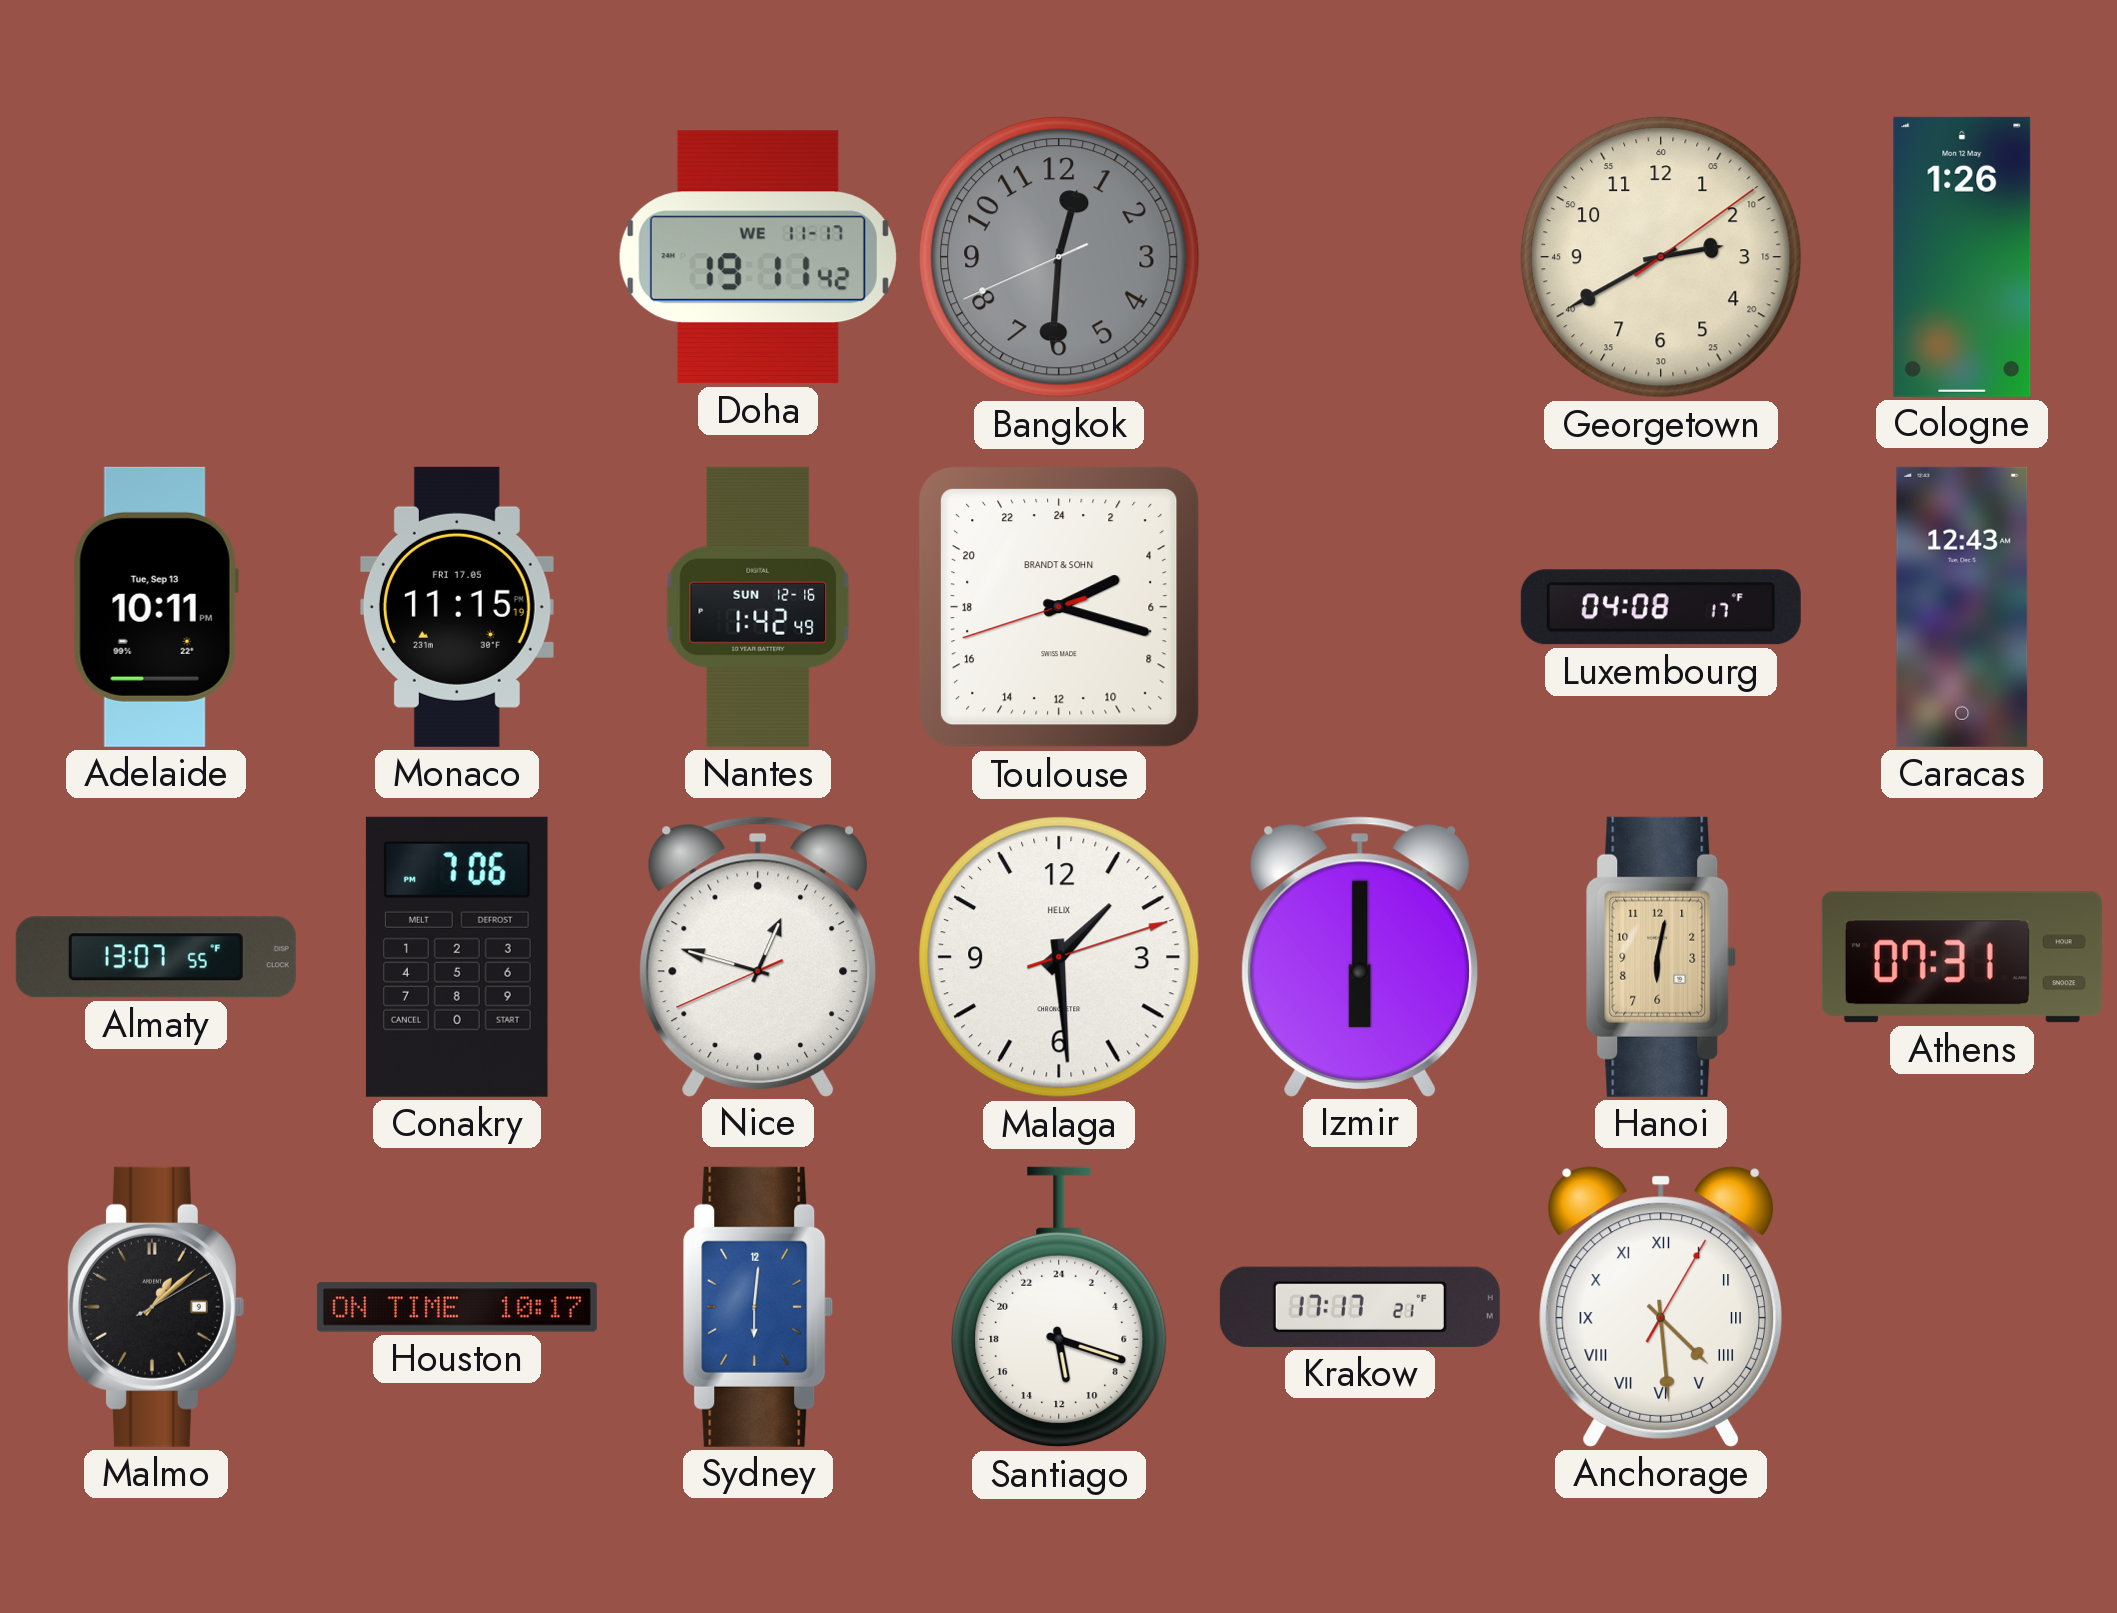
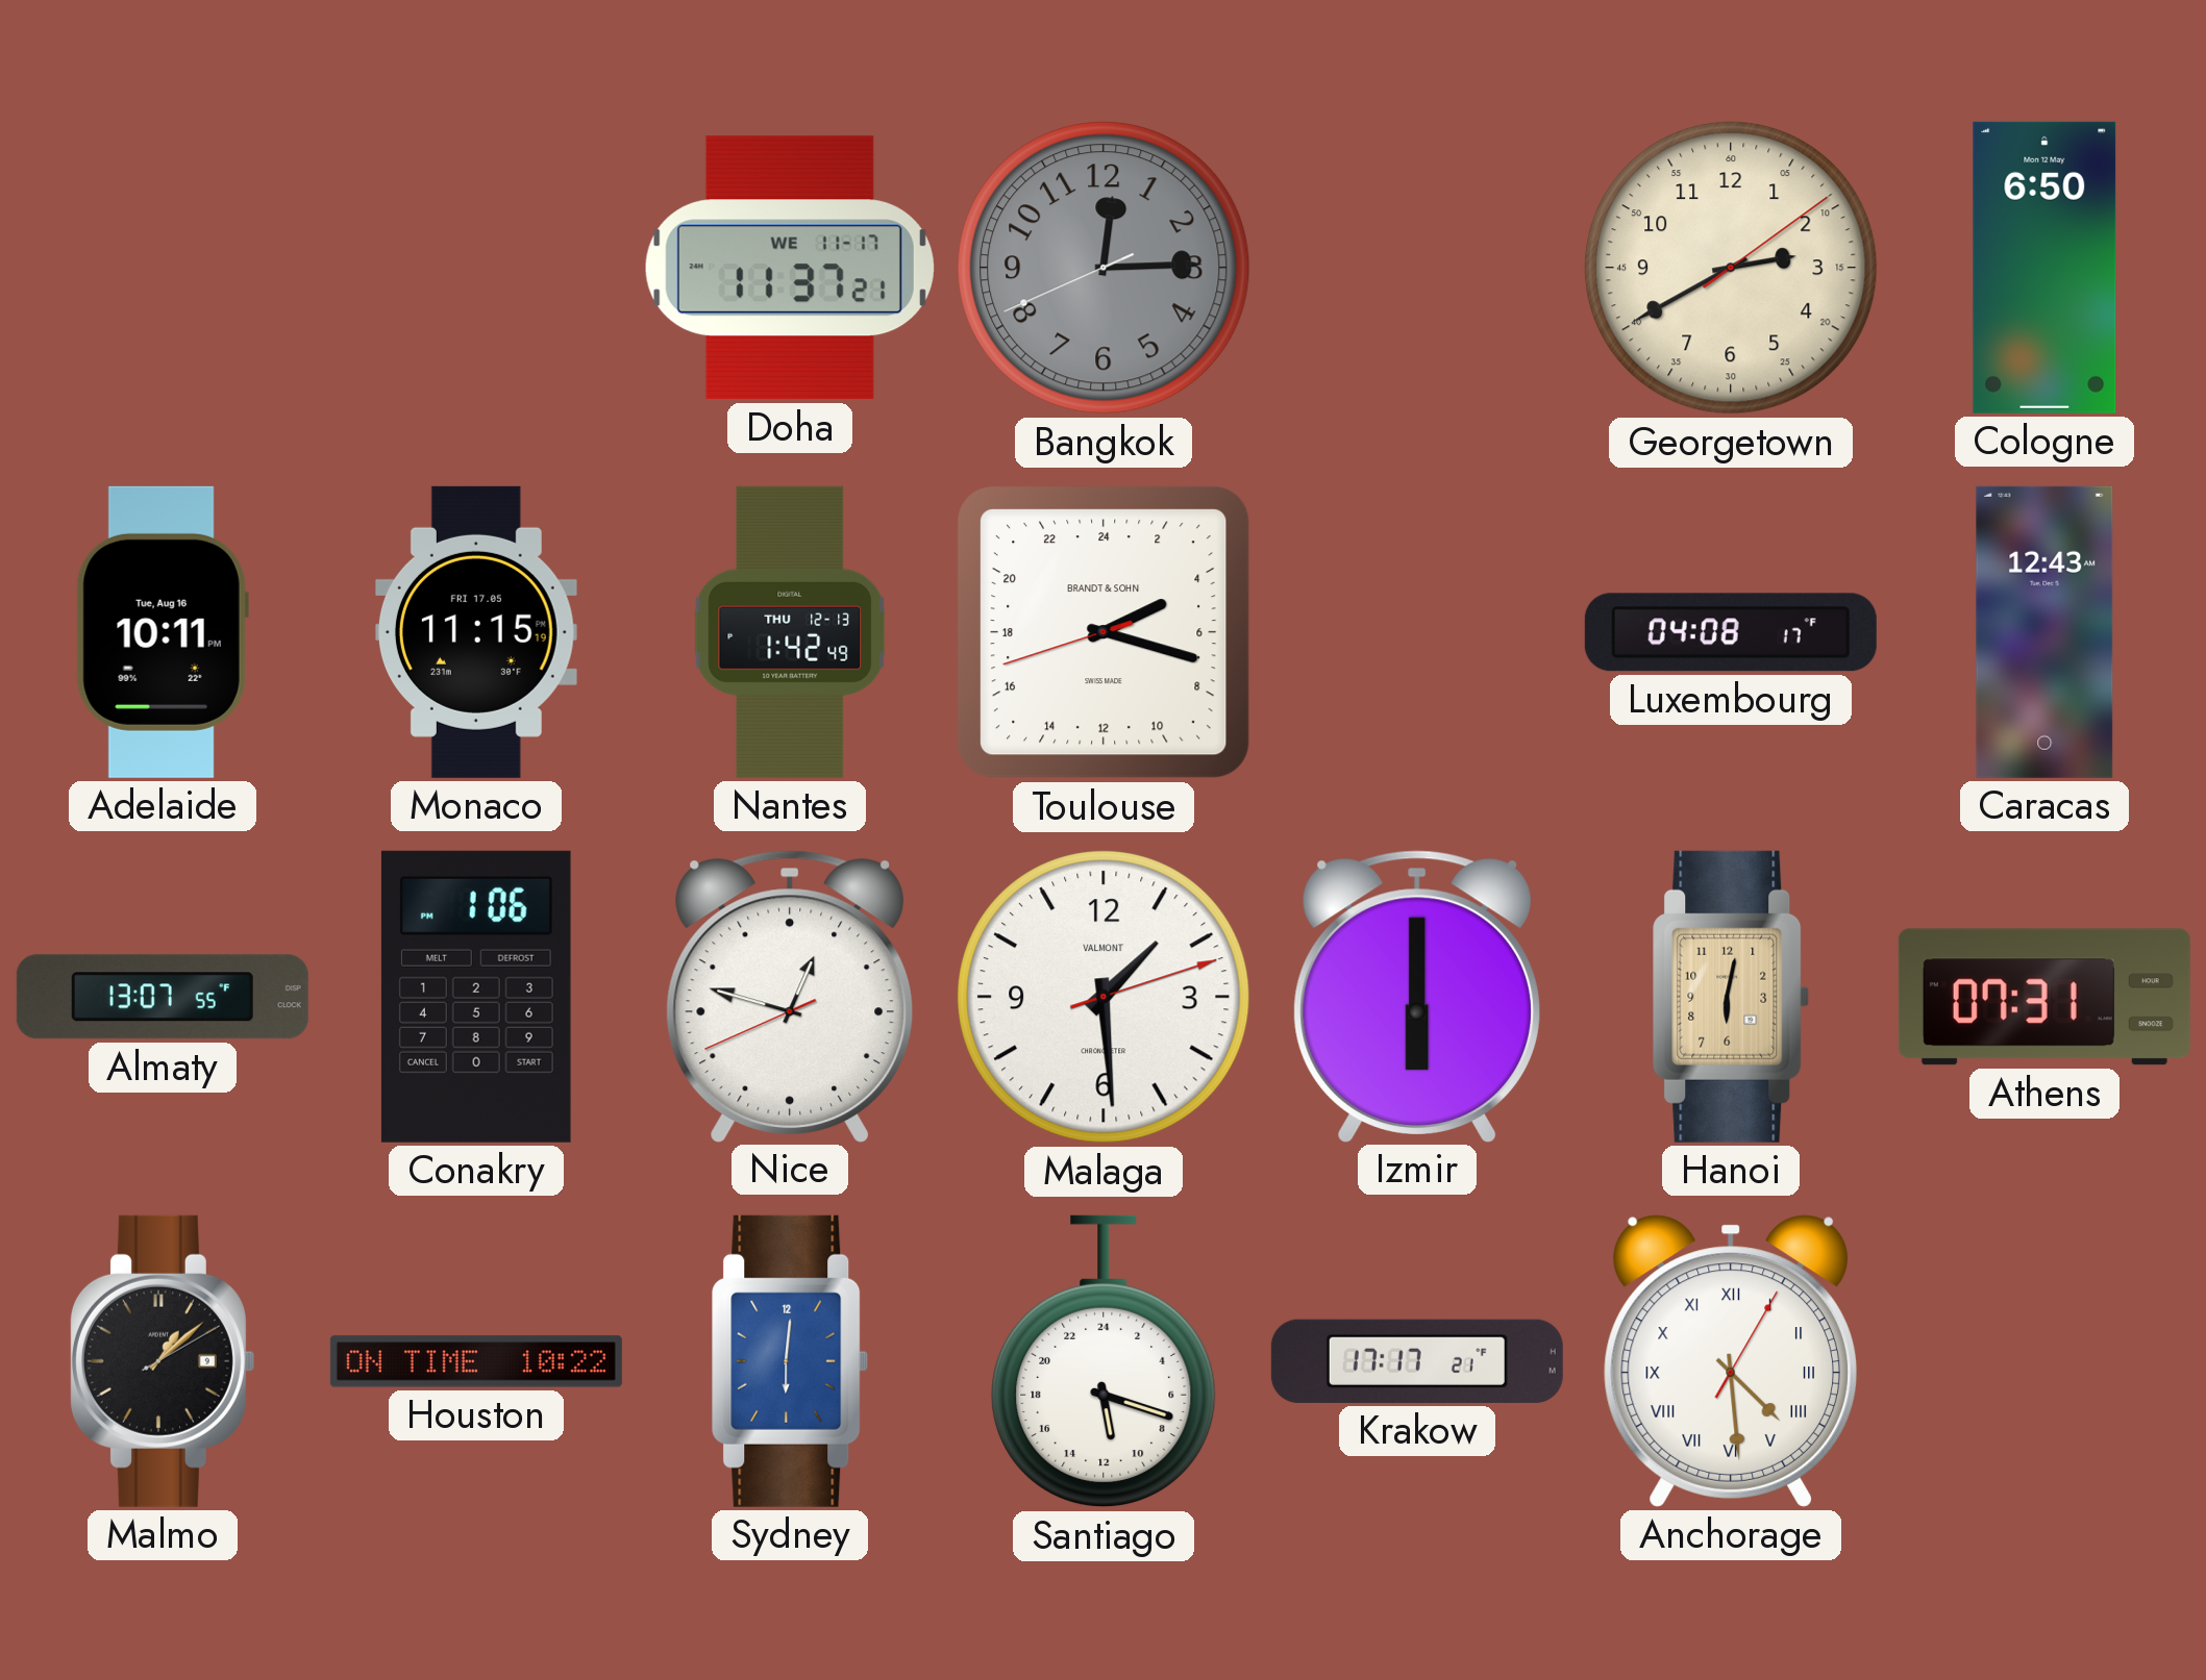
Doha: 19:11 -> 11:37
Bangkok: 12:30 -> 12:14
Cologne: 1:26 -> 6:50
Adelaide date: Tue, Sep 13 -> Tue, Aug 16
Nantes date: SUN 12-16 -> THU 12-13
Conakry: 7:06 -> 1:06
Malaga brand: HELIX -> VALMONT
Houston: 10:17 -> 10:22
